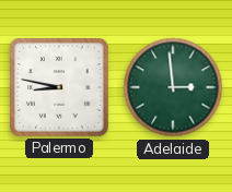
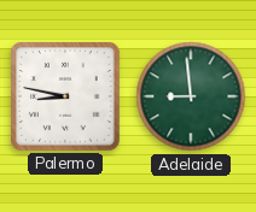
Adelaide: 2:59 -> 8:59
